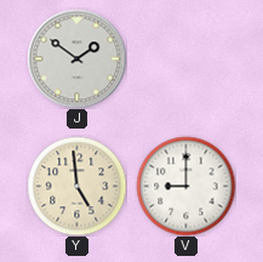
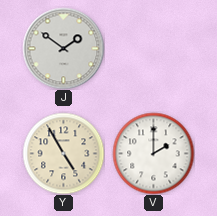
Y: 4:59 -> 4:55
V: 9:00 -> 2:00
